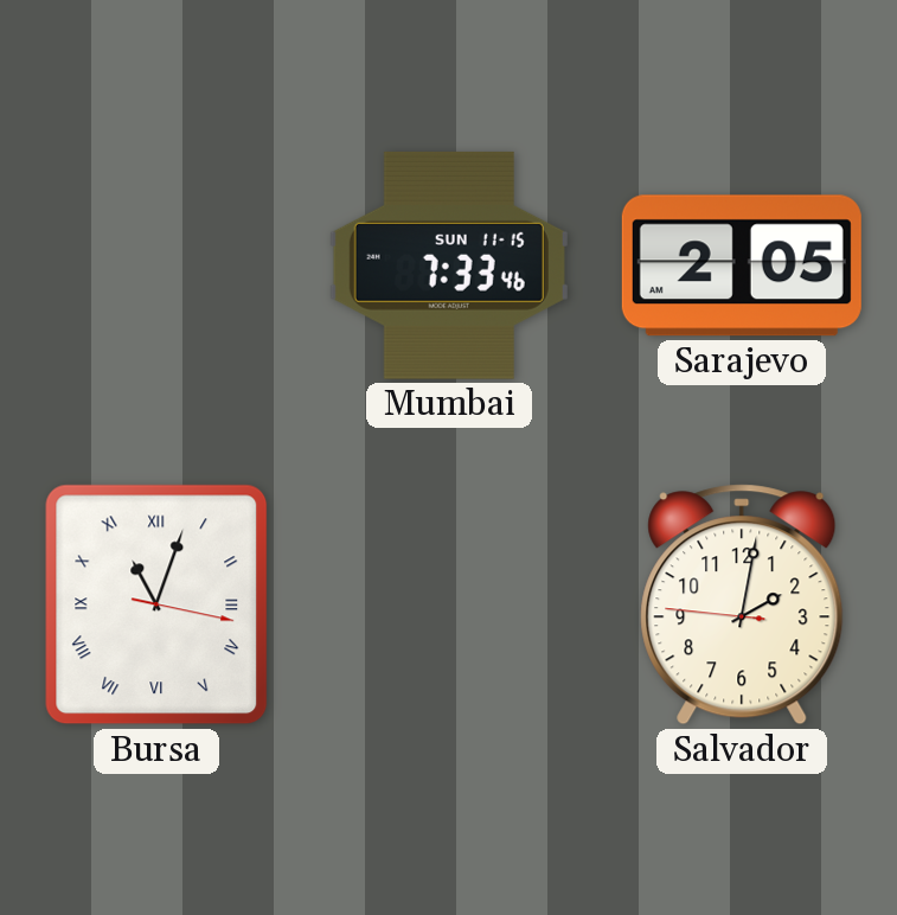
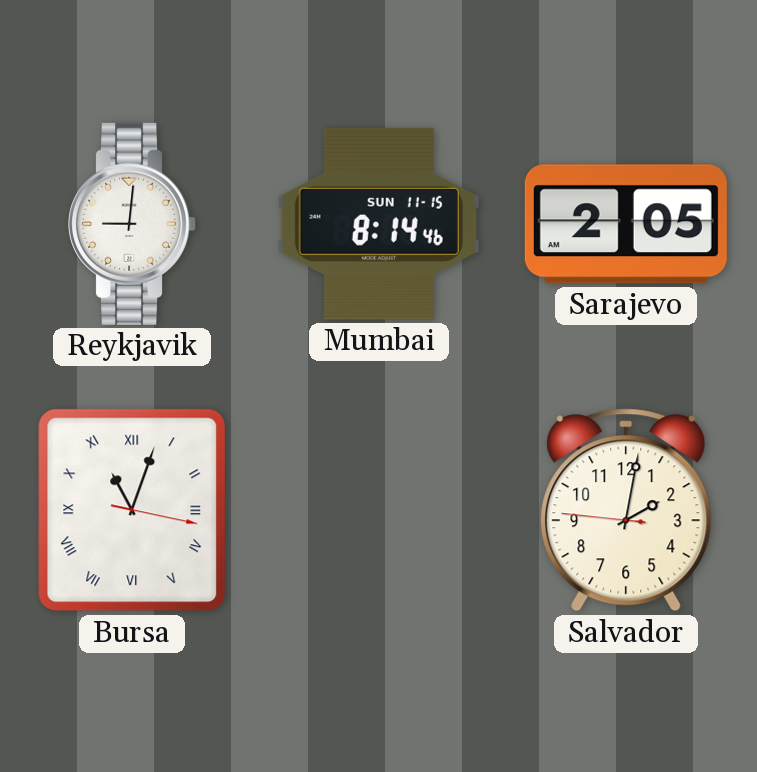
Reykjavik: none -> 9:01
Mumbai: 7:33 -> 8:14
